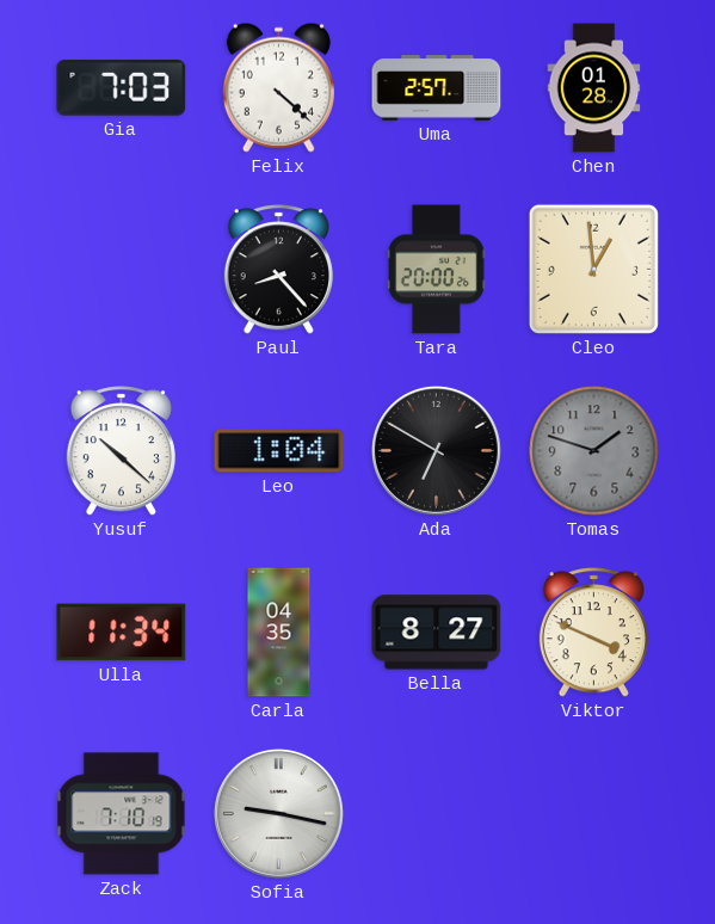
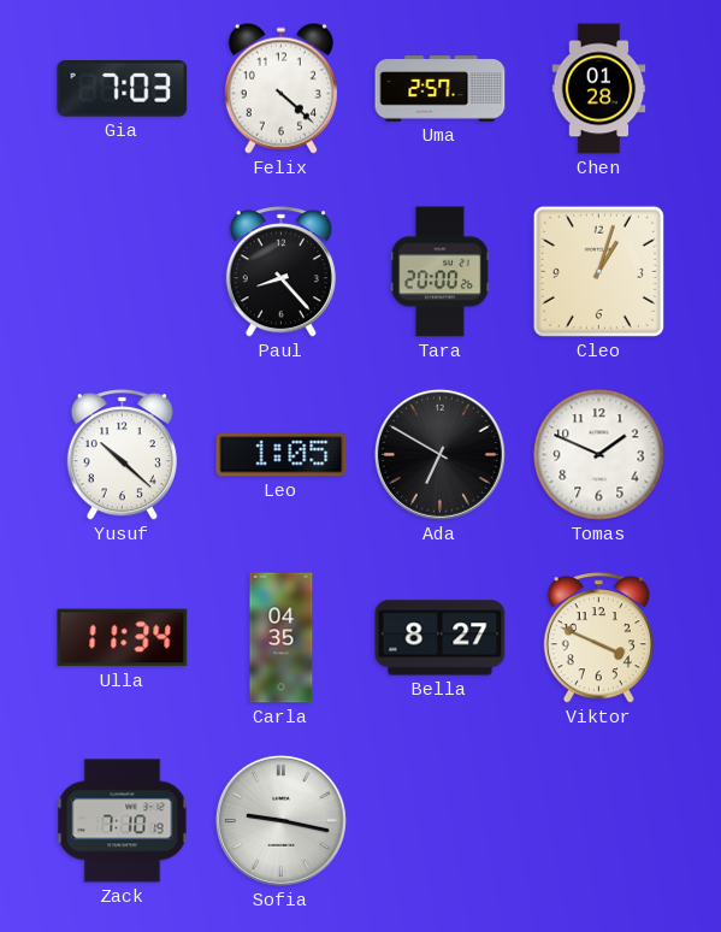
Cleo: 12:59 -> 1:03
Leo: 1:04 -> 1:05
Tomas: 1:48 -> 1:49
Tomas dial: grey -> white
